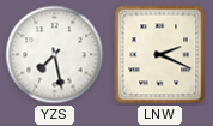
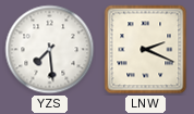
YZS: 7:28 -> 7:29
